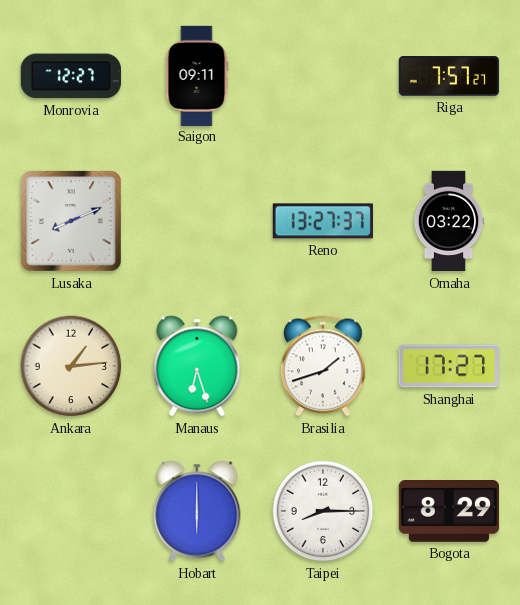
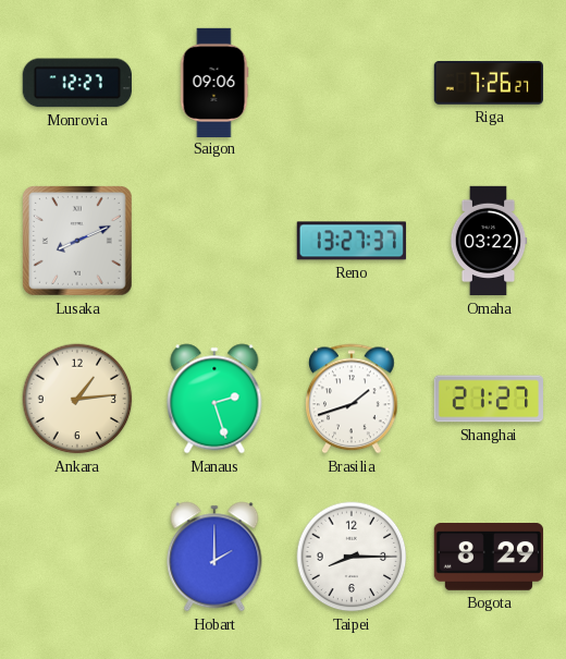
Saigon: 09:11 -> 09:06
Riga: 7:57 -> 7:26
Manaus: 6:27 -> 2:27
Shanghai: 17:27 -> 21:27
Hobart: 6:00 -> 2:00
